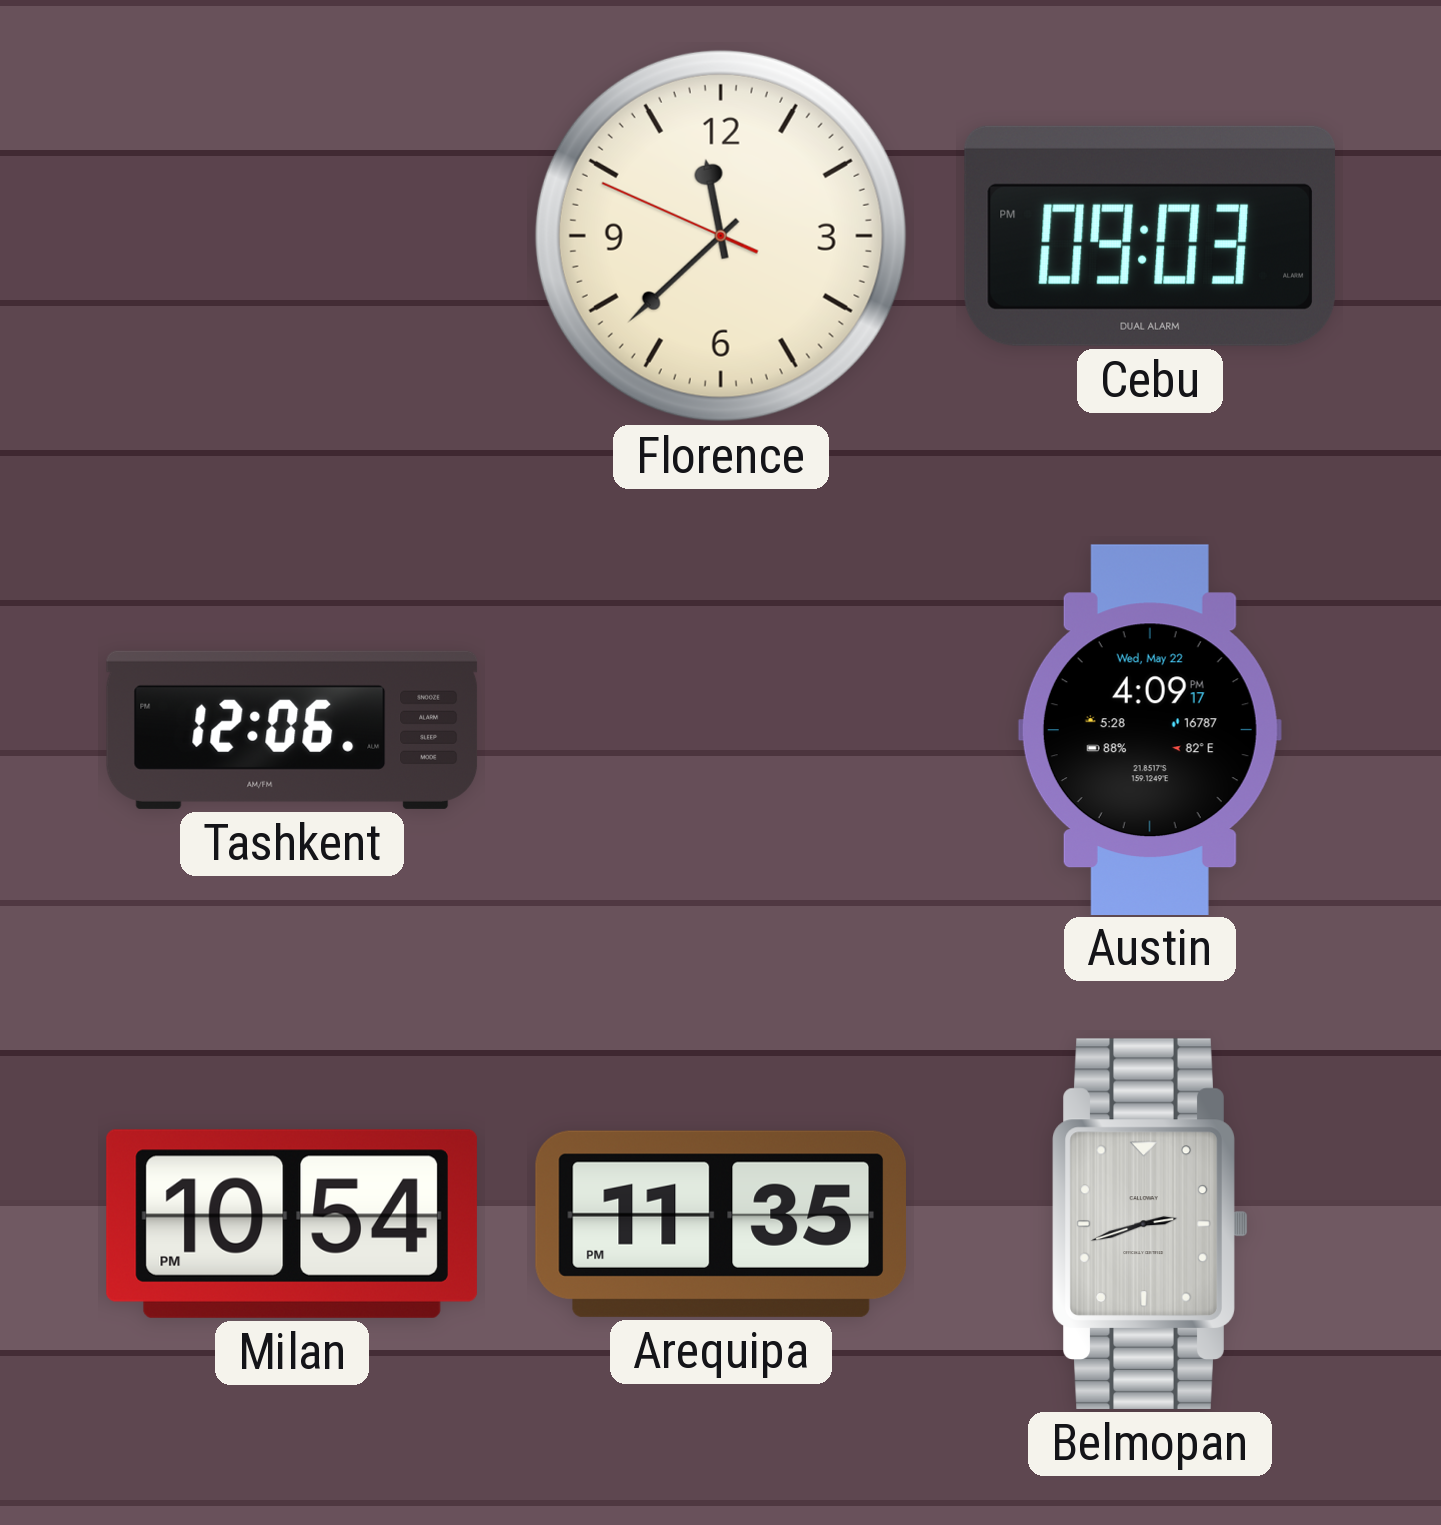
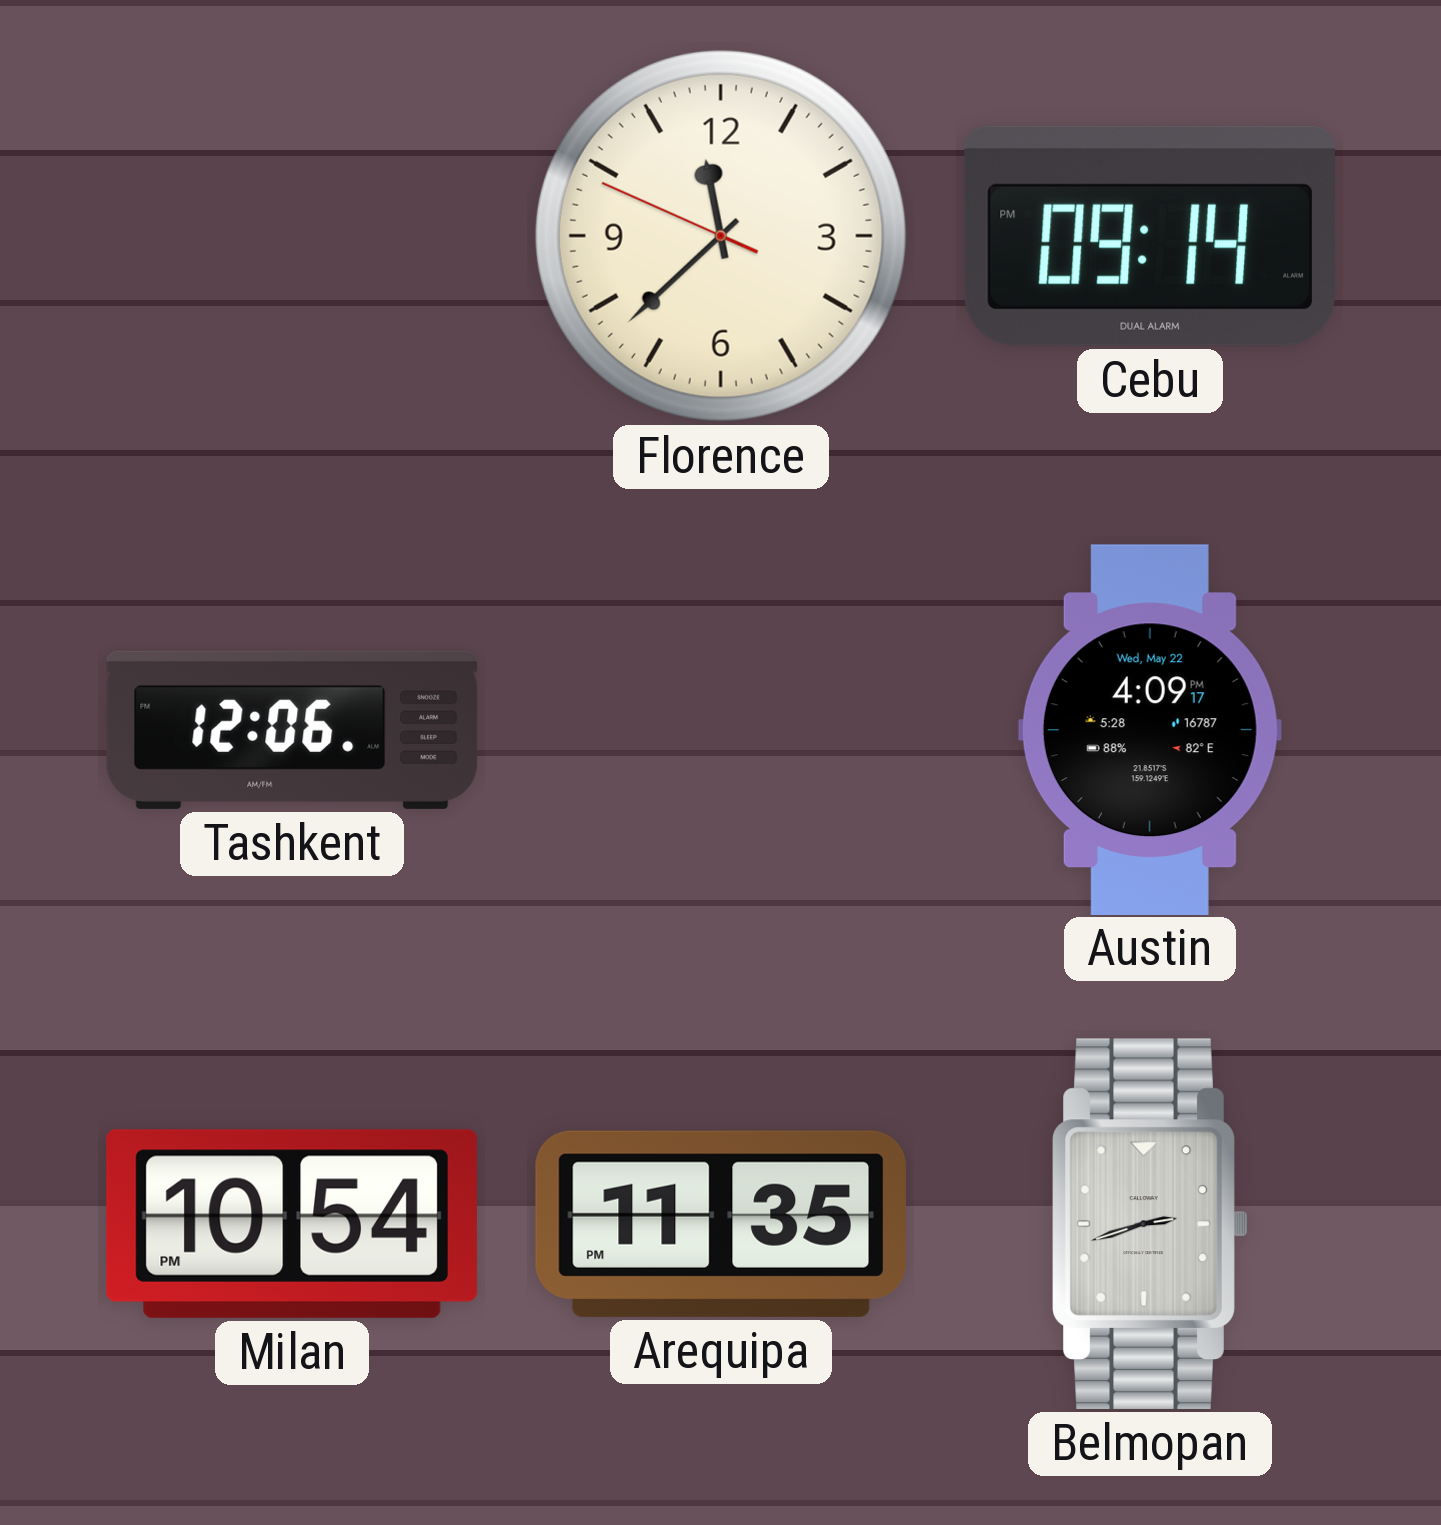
Cebu: 09:03 -> 09:14
